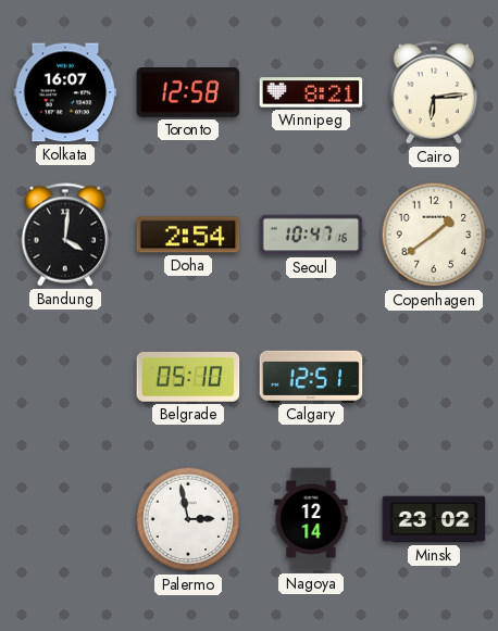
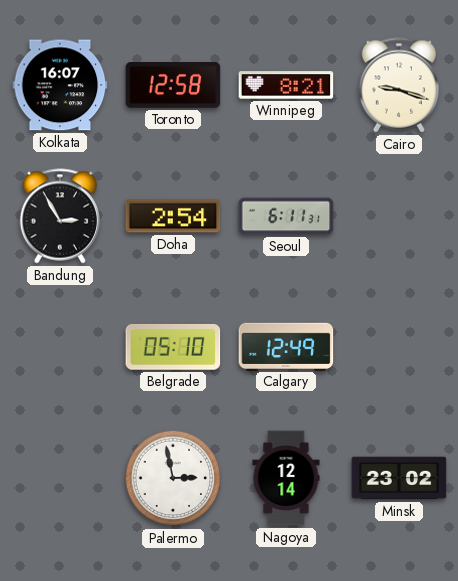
Cairo: 6:14 -> 9:18
Bandung: 4:01 -> 2:55
Seoul: 10:47 -> 6:11
Copenhagen: 1:39 -> none
Calgary: 12:51 -> 12:49
